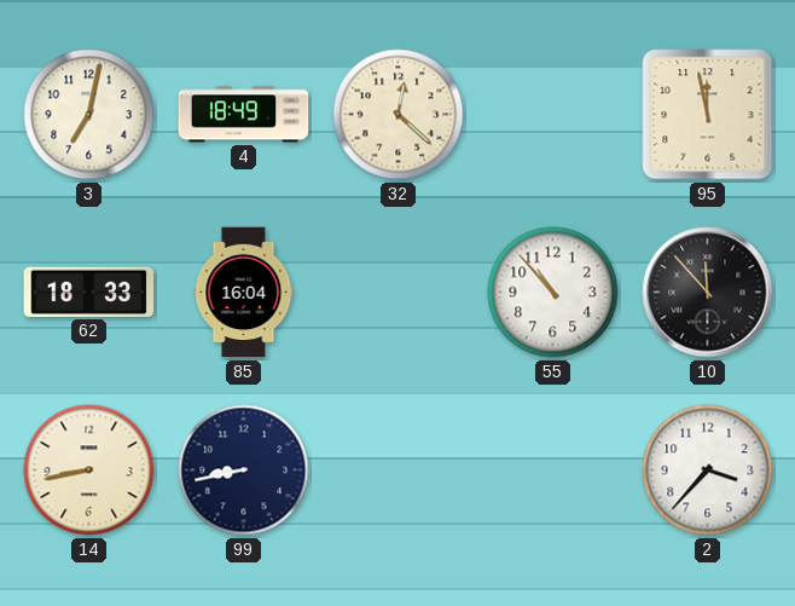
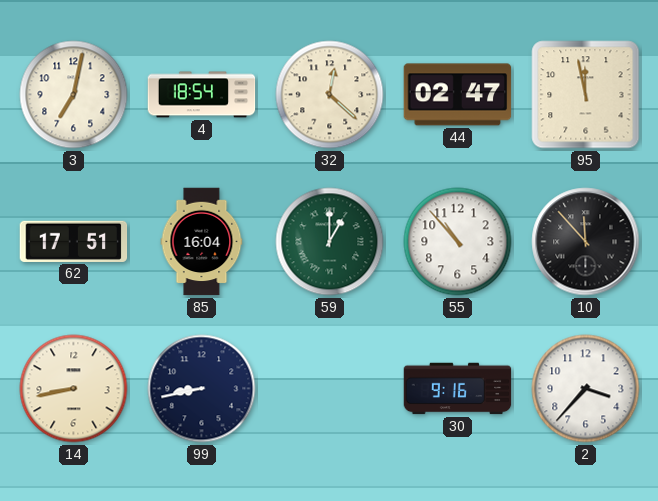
4: 18:49 -> 18:54
44: none -> 02:47
62: 18:33 -> 17:51
59: none -> 1:00
30: none -> 9:16
